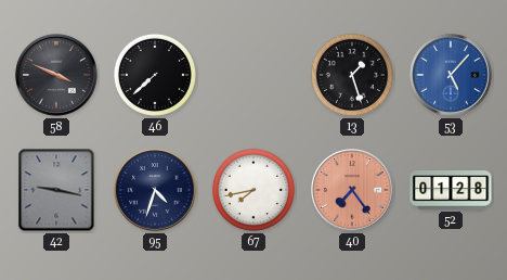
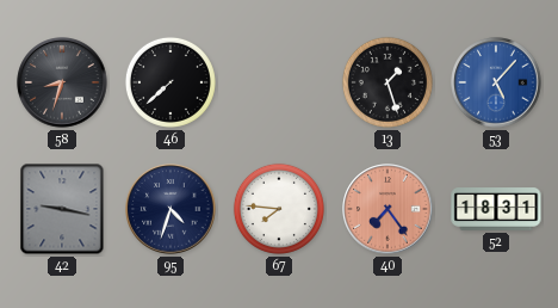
58: 3:49 -> 8:33
67: 7:43 -> 7:46
52: 01:28 -> 18:31
